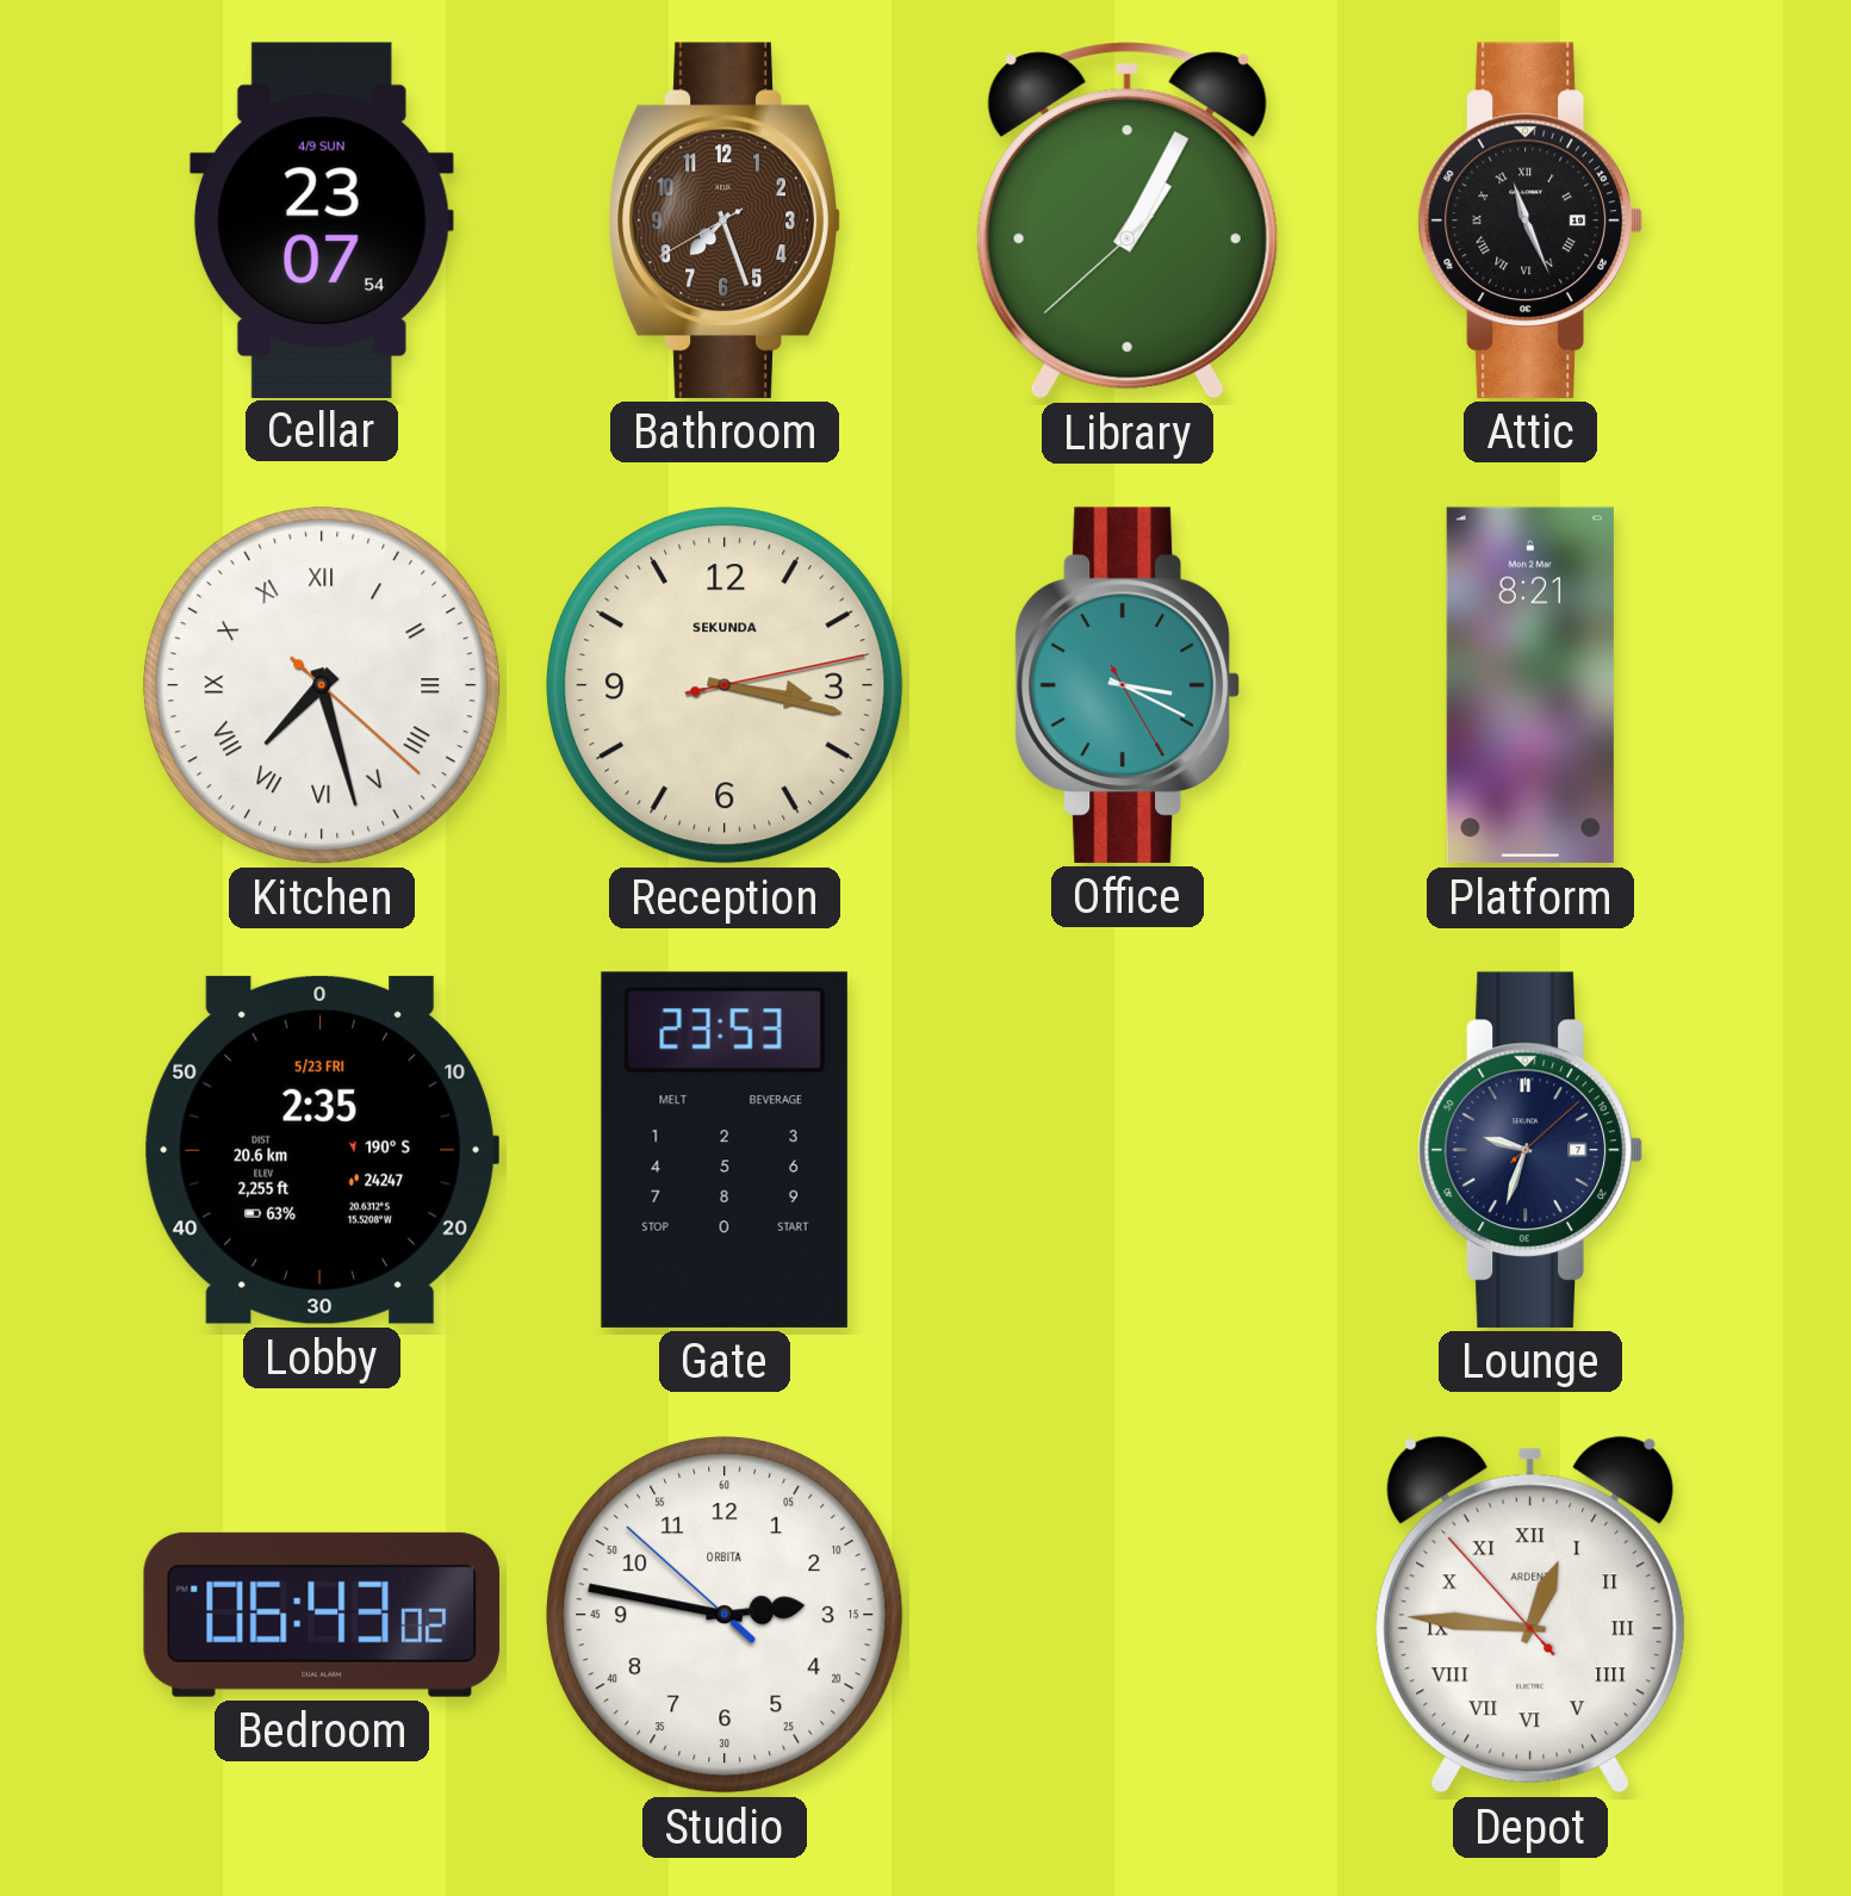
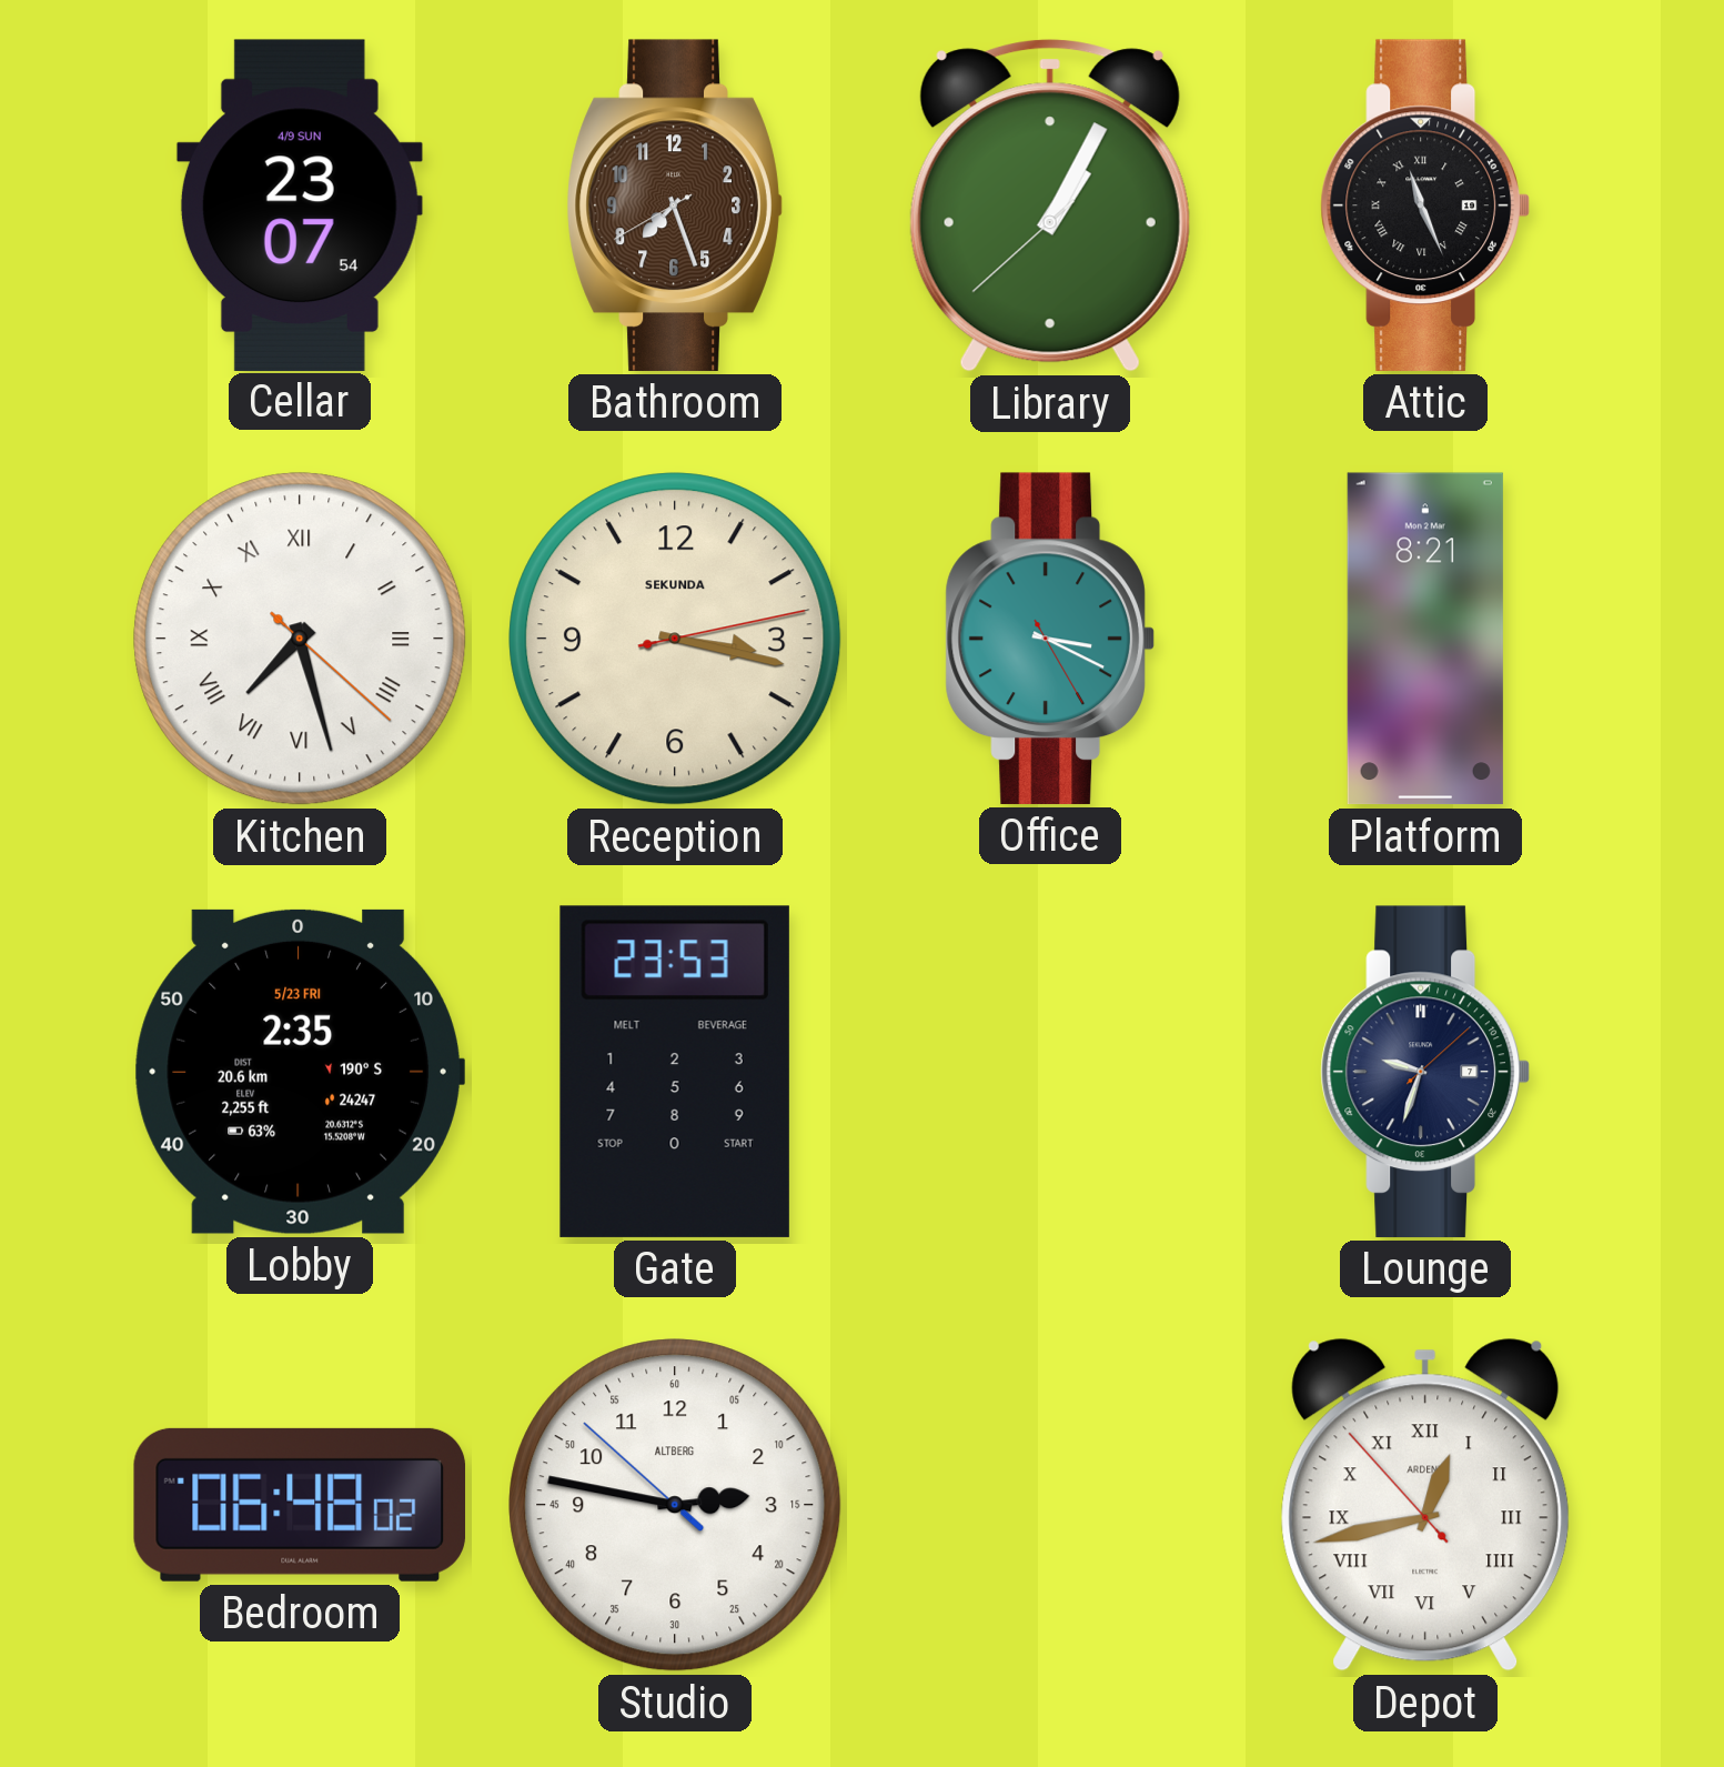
Bedroom: 06:43 -> 06:48
Studio brand: ORBITA -> ALTBERG
Depot: 12:45 -> 12:42
